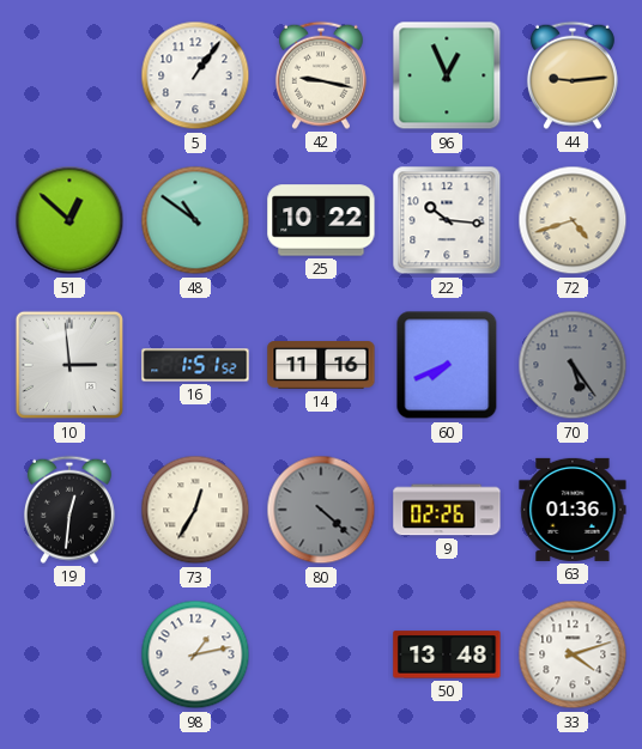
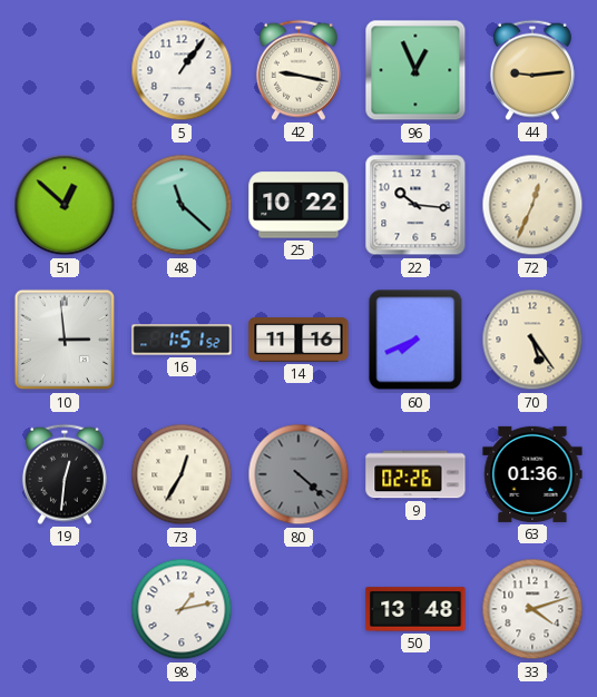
48: 10:51 -> 11:22
72: 4:42 -> 12:34
70 dial: grey -> cream
